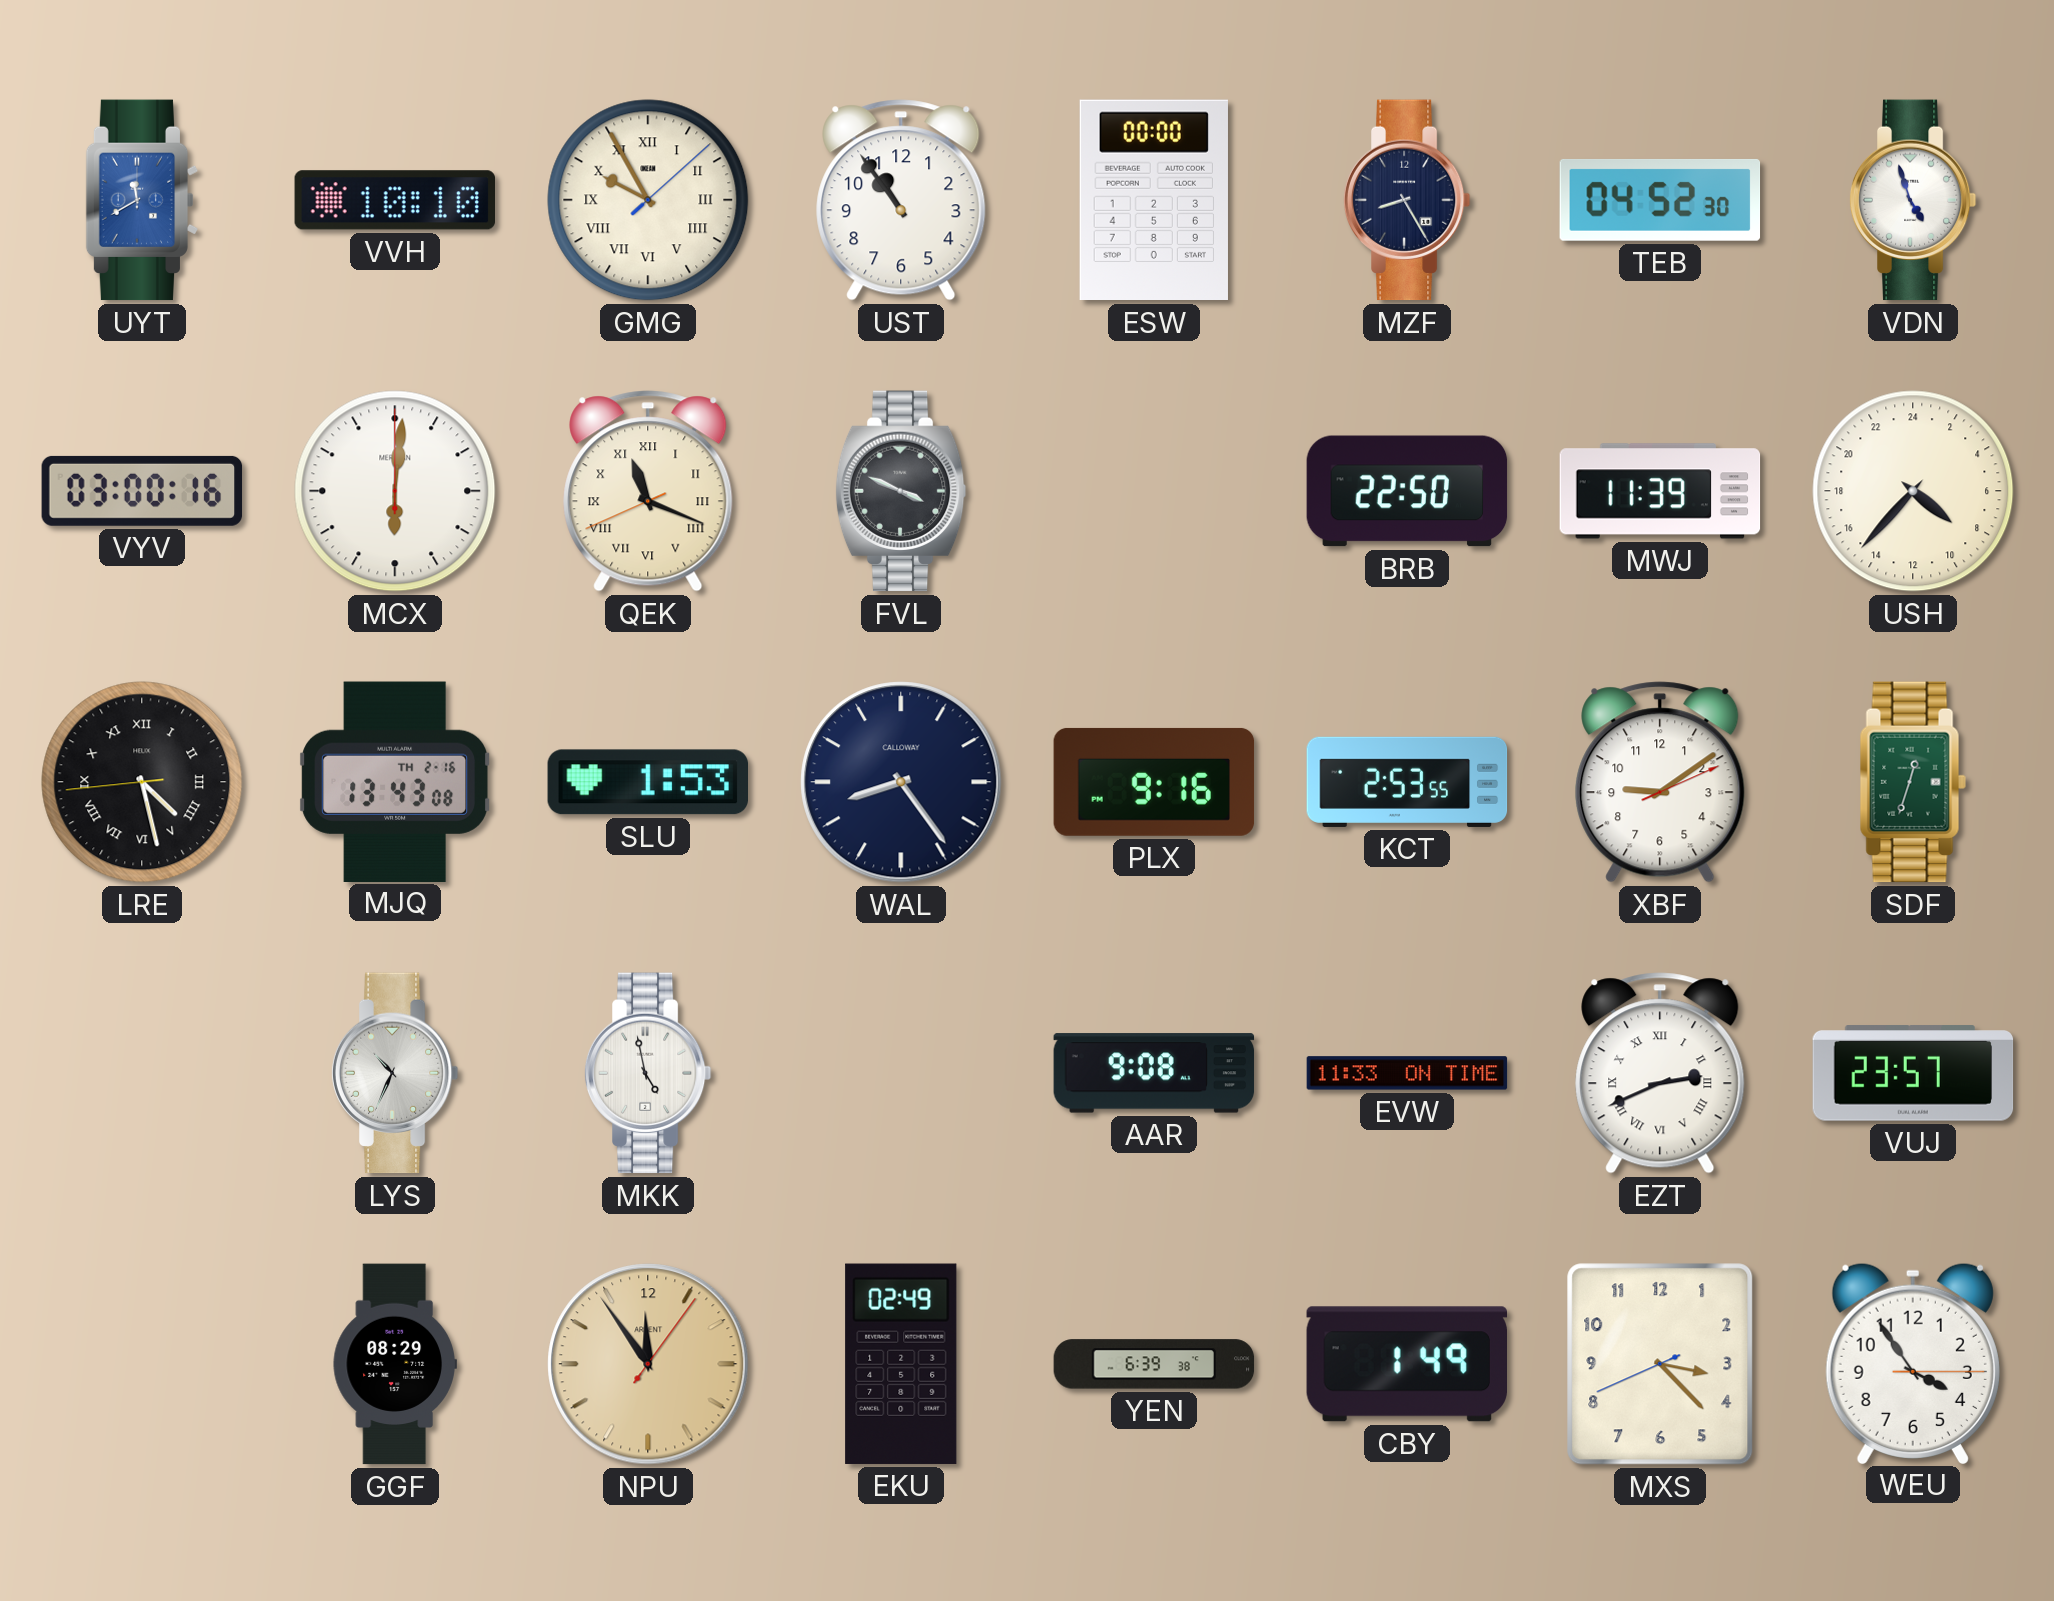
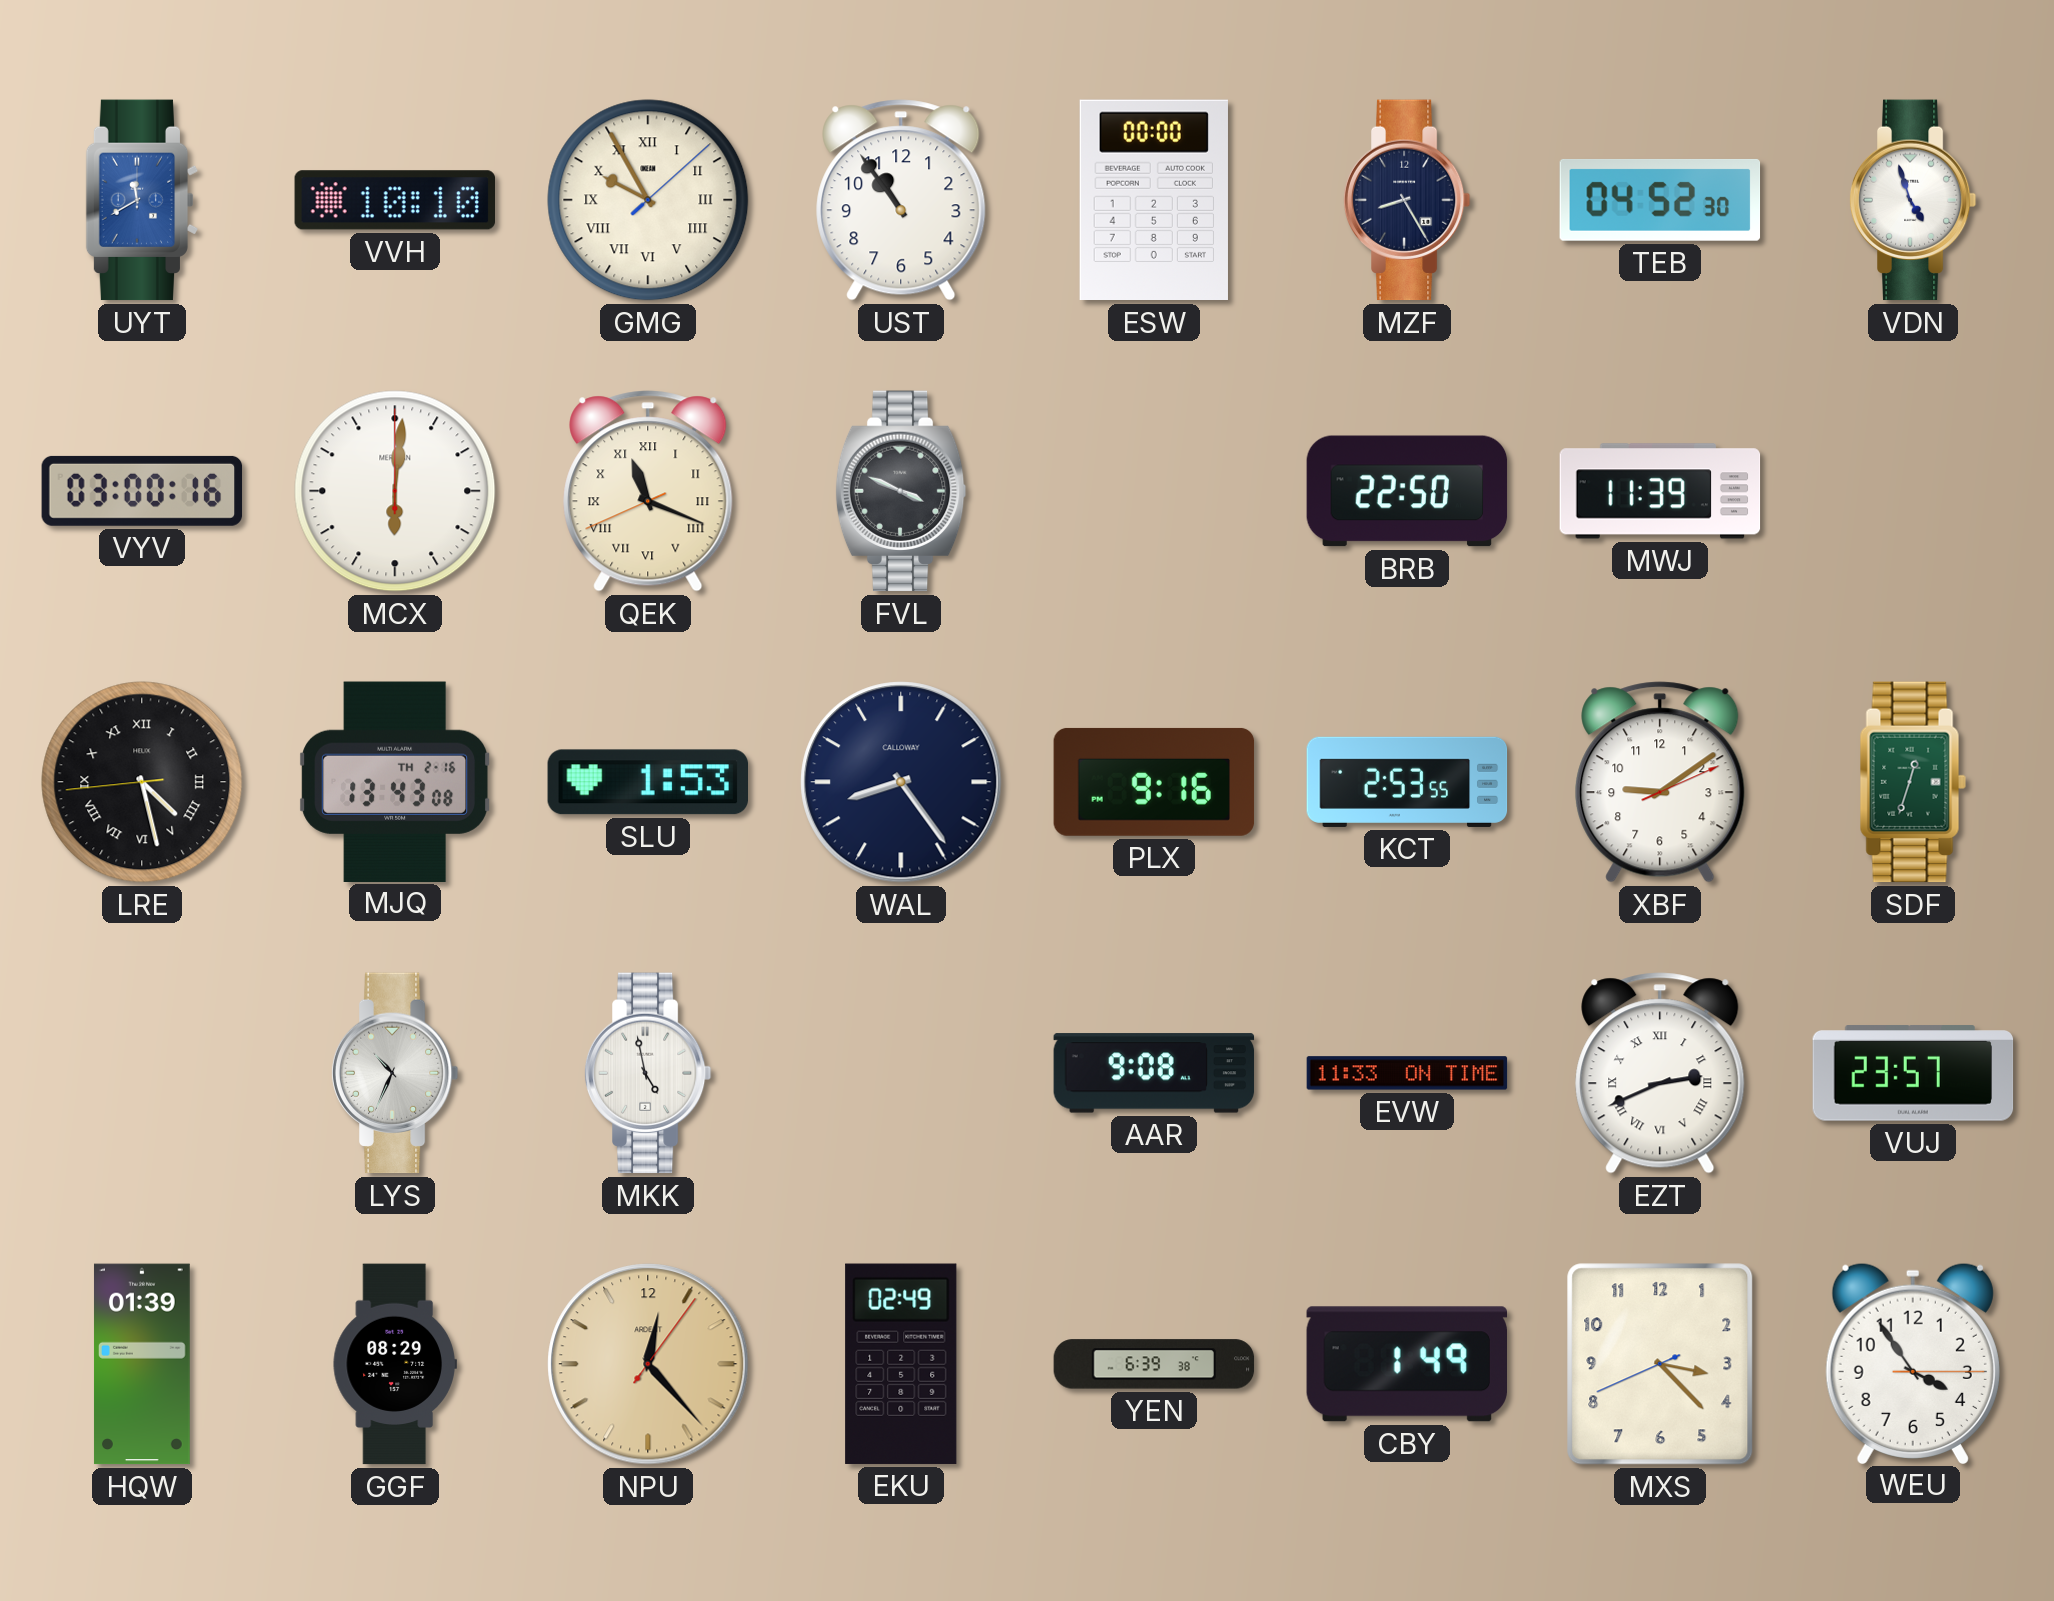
USH: 8:37 -> none
HQW: none -> 01:39
NPU: 11:54 -> 12:23
